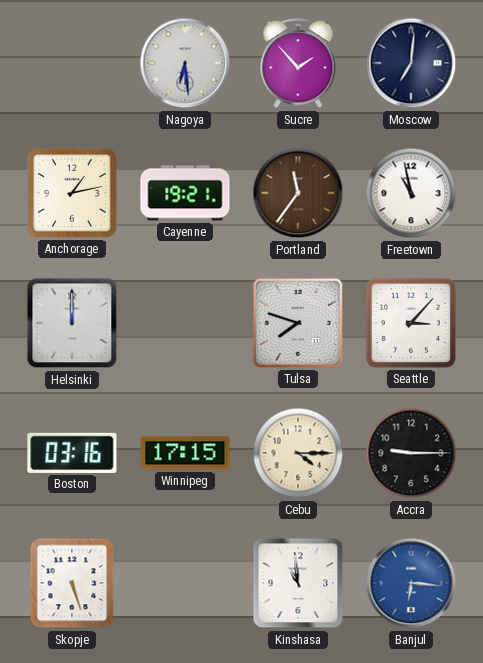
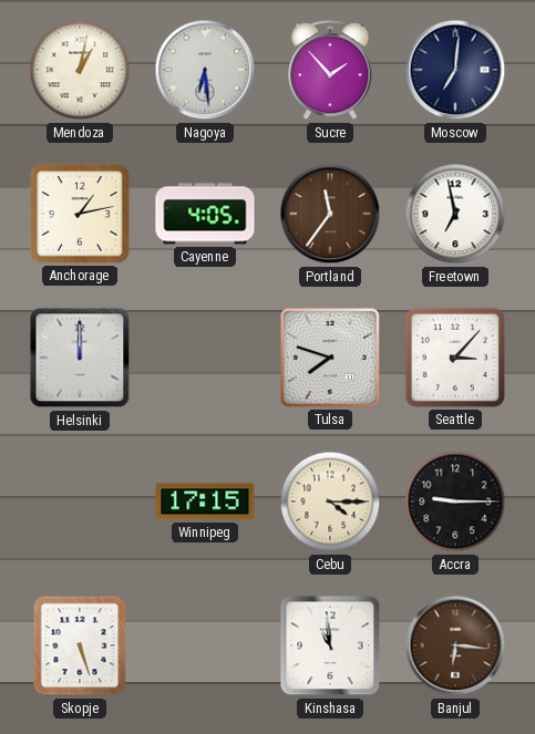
Mendoza: none -> 1:02
Cayenne: 19:21 -> 4:05
Freetown: 10:58 -> 6:58
Boston: 03:16 -> none
Banjul dial: blue -> brown
